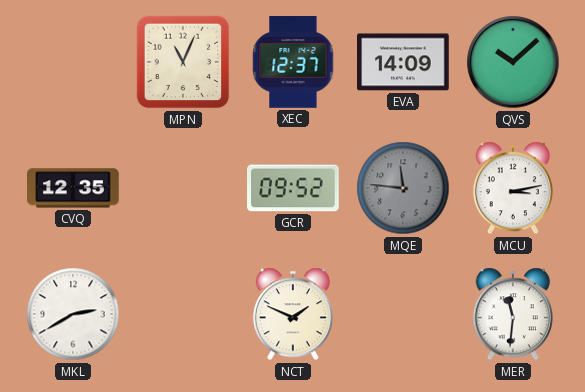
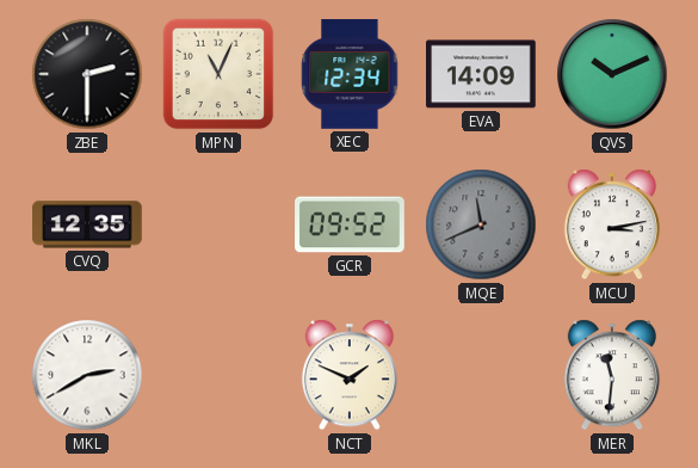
ZBE: none -> 2:30
XEC: 12:37 -> 12:34
QVS: 10:08 -> 10:11
MQE: 11:46 -> 11:41
